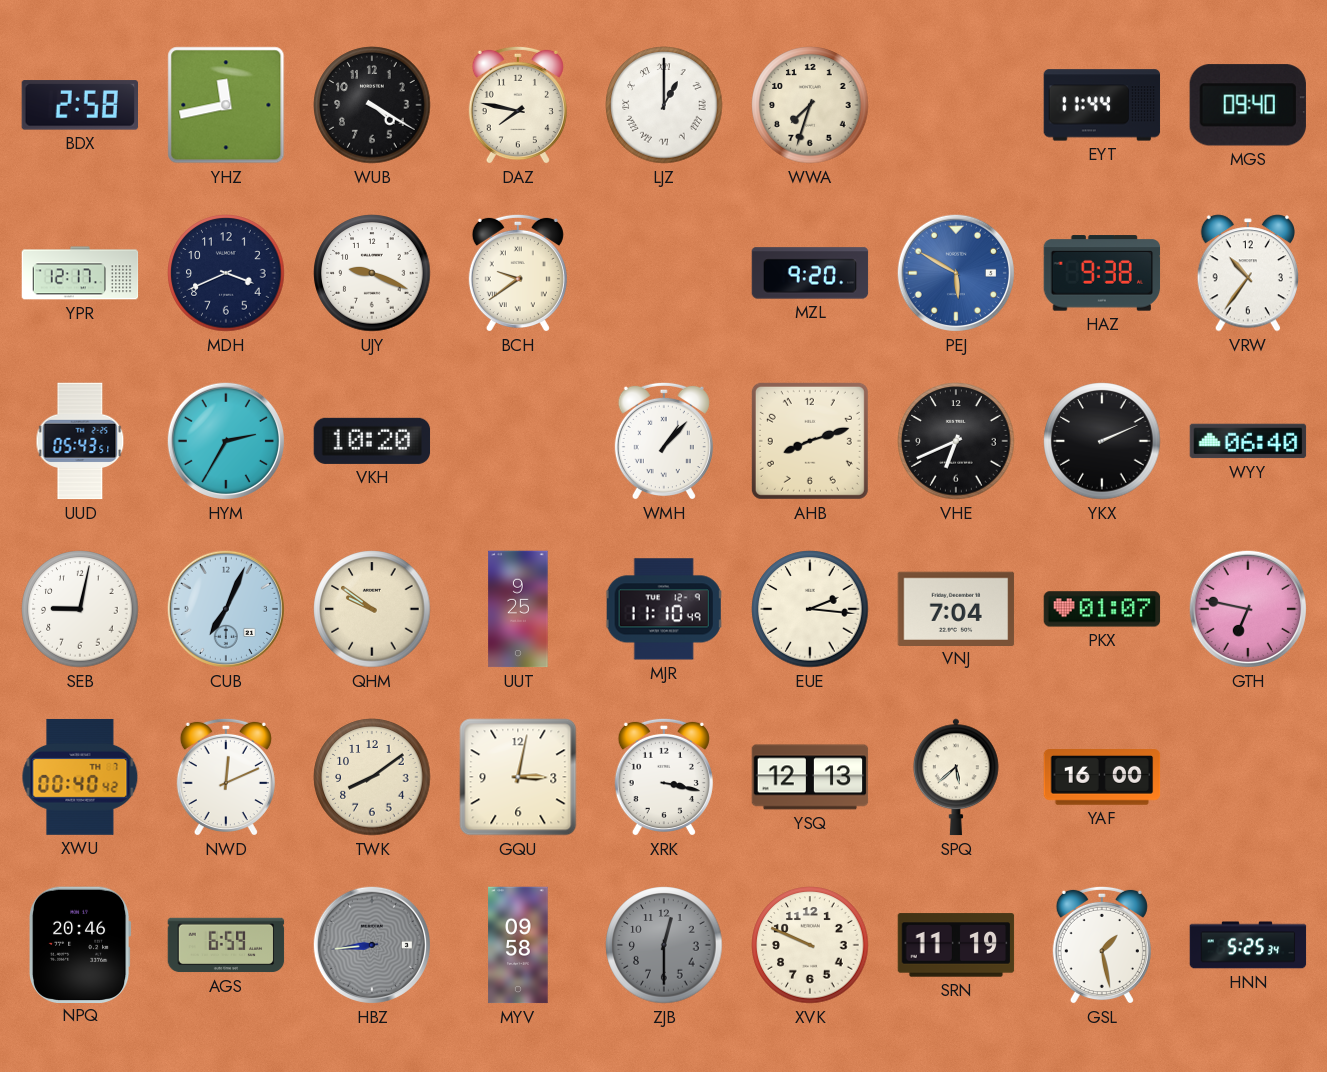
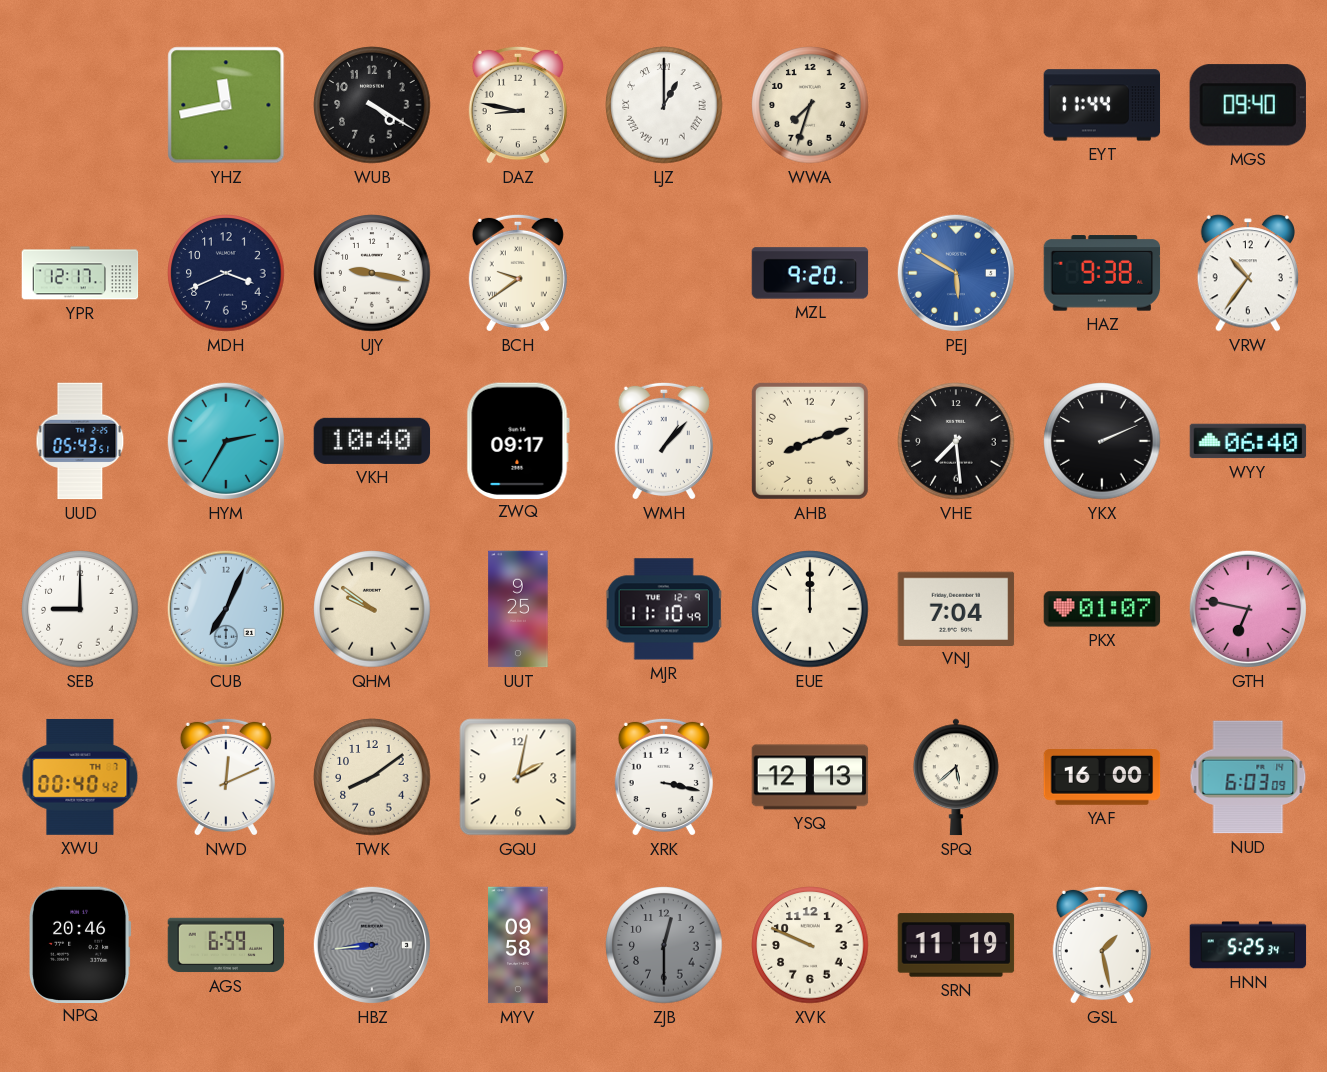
BDX: 2:58 -> none
DAZ: 7:47 -> 8:47
UJY: 9:19 -> 9:17
VKH: 10:20 -> 10:40
ZWQ: none -> 09:17
VHE: 6:41 -> 7:29
SEB: 9:02 -> 9:00
EUE: 2:16 -> 12:00
GQU: 3:02 -> 2:02
NUD: none -> 6:03
